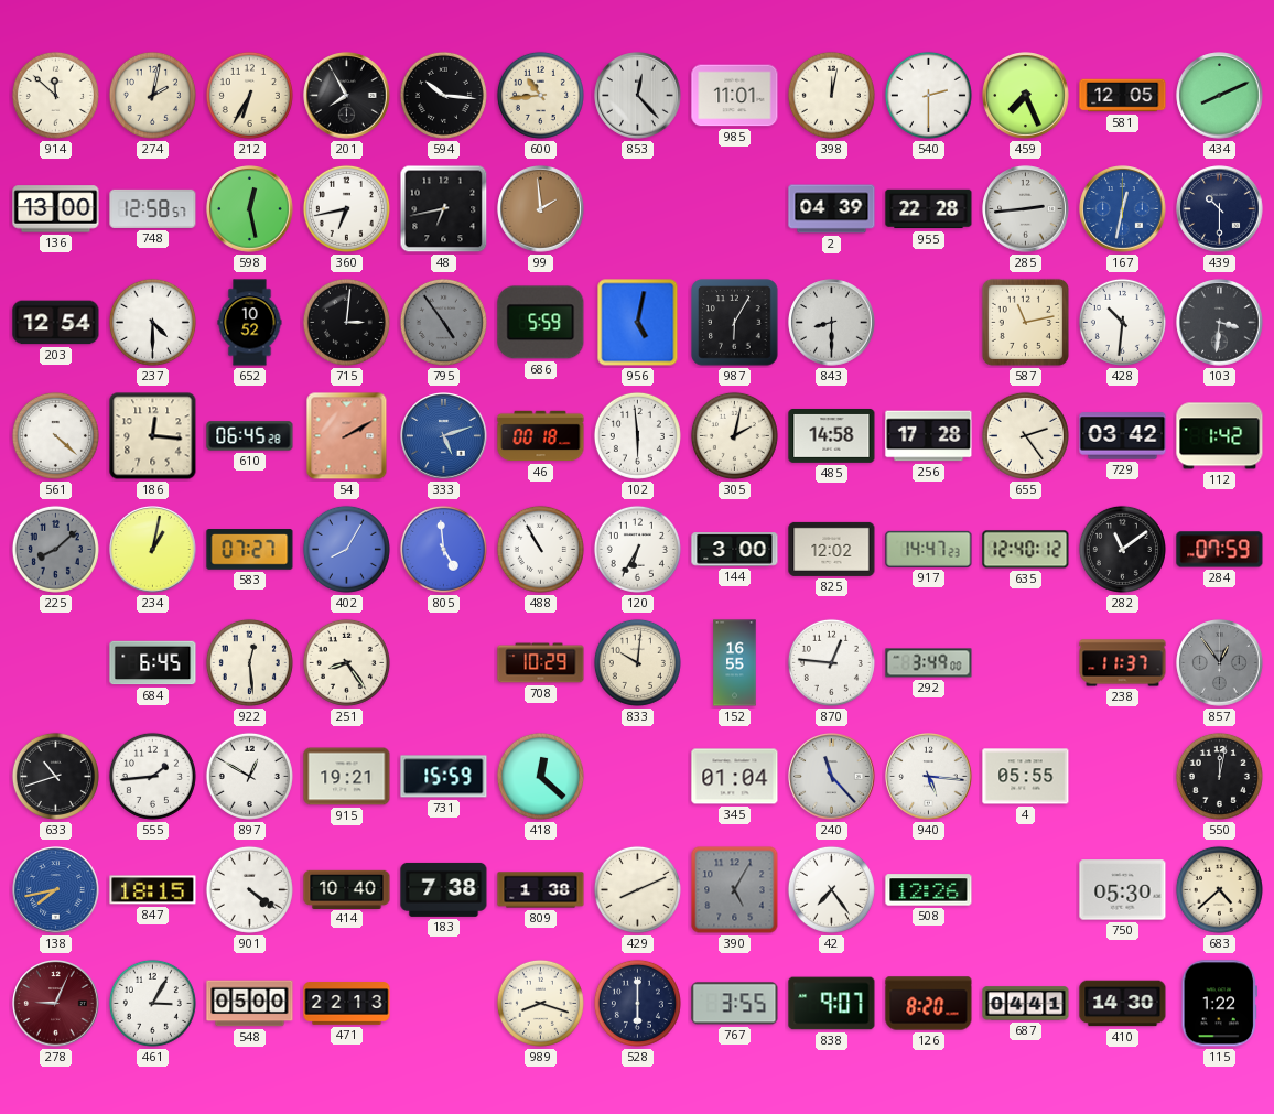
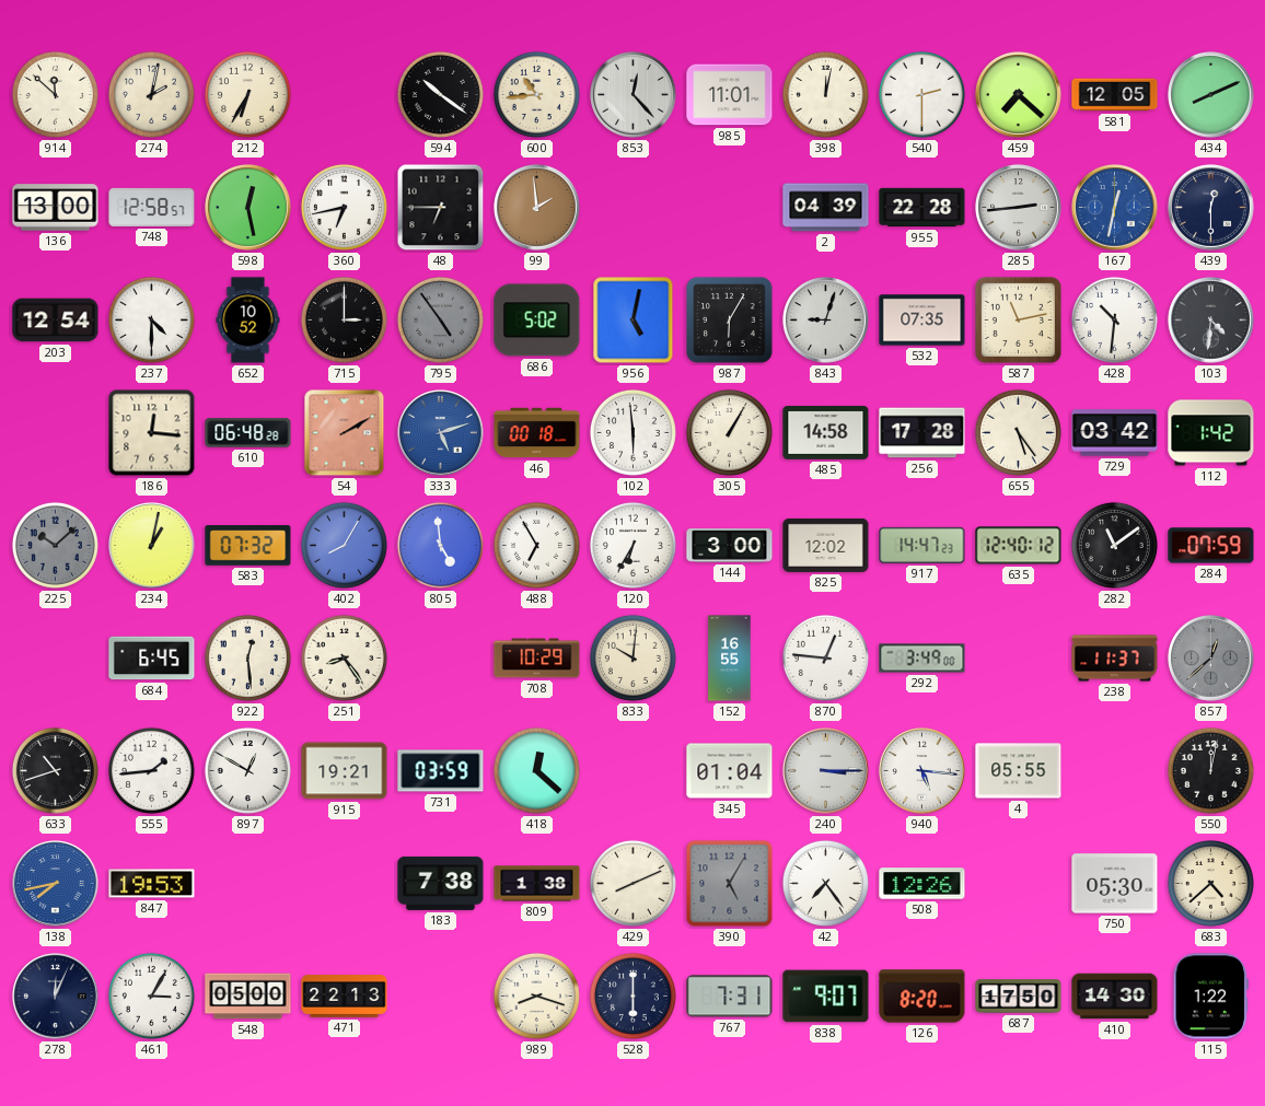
201: 7:55 -> none
594: 10:16 -> 10:21
459: 7:26 -> 7:22
48: 6:43 -> 6:45
439: 10:30 -> 12:30
715: 3:01 -> 3:00
686: 5:59 -> 5:02
843: 8:30 -> 9:03
532: none -> 07:35
103: 3:31 -> 4:31
561: 4:22 -> none
610: 06:45 -> 06:48
305: 2:02 -> 1:05
655: 2:24 -> 5:24
225: 8:08 -> 10:08
583: 07:27 -> 07:32
488: 10:55 -> 6:55
857: 12:54 -> 12:38
731: 15:59 -> 03:59
240: 11:23 -> 3:15
847: 18:15 -> 19:53
901: 4:21 -> none
414: 10:40 -> none
278: 9:04 -> 12:04
278 dial: burgundy -> navy
767: 3:55 -> 7:31
687: 04:41 -> 17:50
